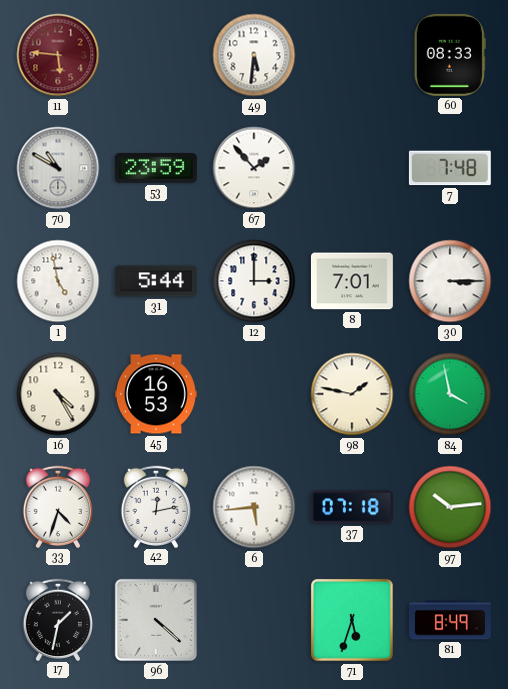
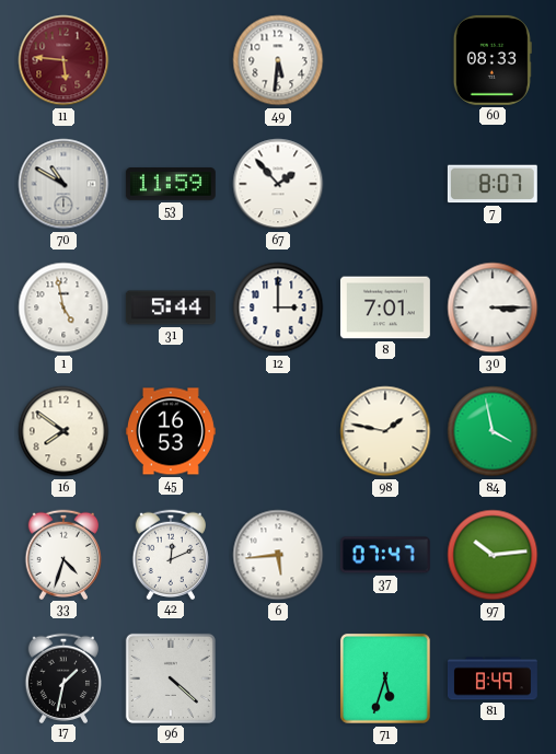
53: 23:59 -> 11:59
7: 7:48 -> 8:07
16: 4:25 -> 7:51
42: 12:13 -> 12:11
37: 07:18 -> 07:47
